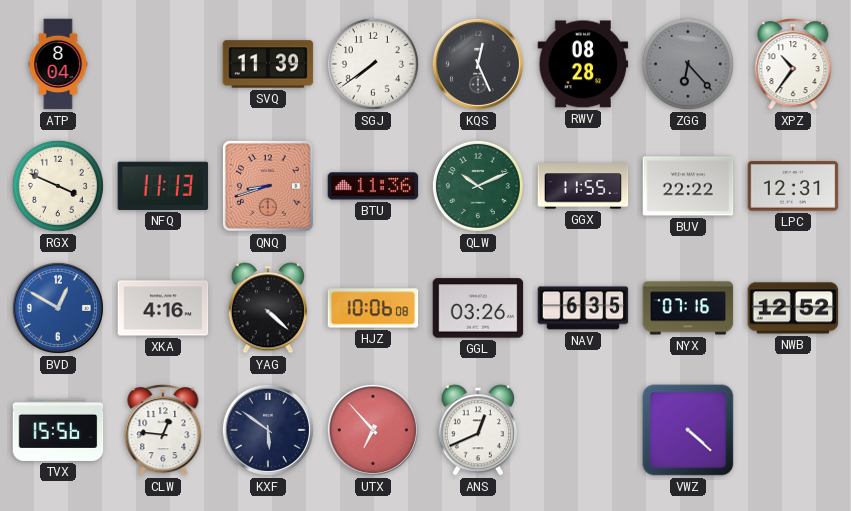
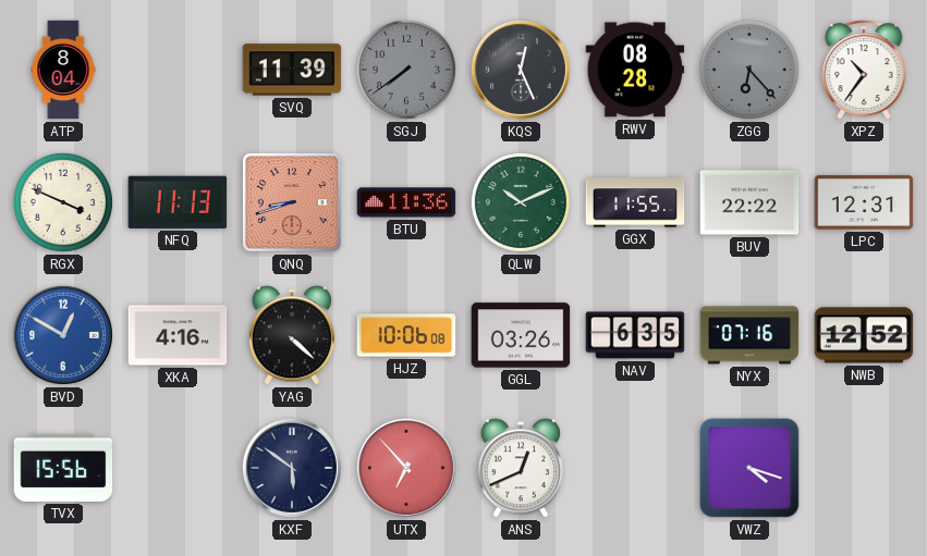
SGJ dial: white -> grey
CLW: 12:46 -> none
VWZ: 4:22 -> 4:18
